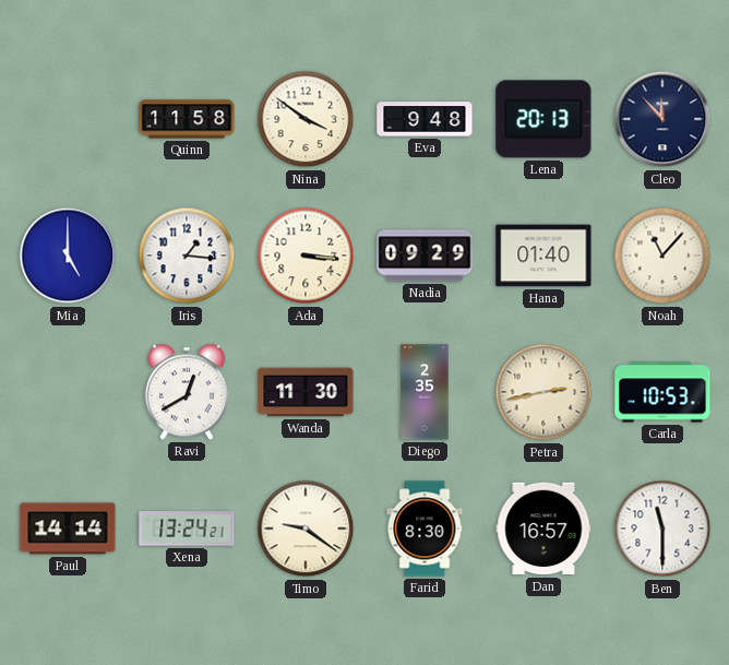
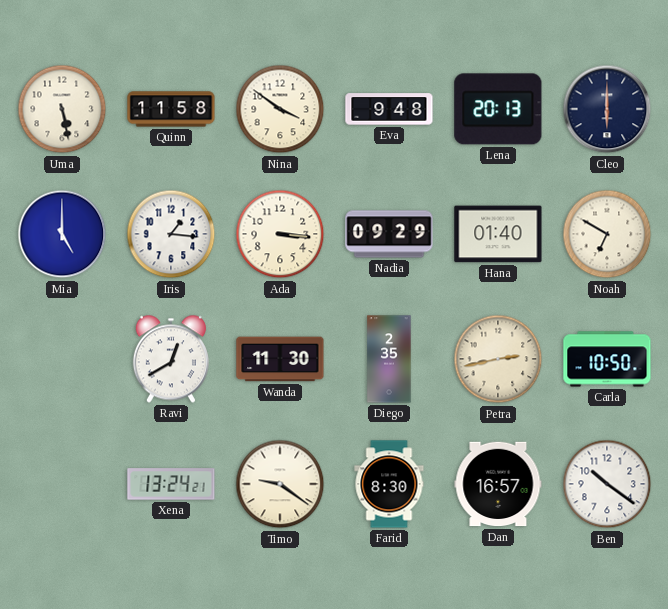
Uma: none -> 5:28
Cleo: 11:53 -> 6:00
Noah: 11:07 -> 6:50
Carla: 10:53 -> 10:50
Paul: 14:14 -> none
Ben: 11:30 -> 10:21
